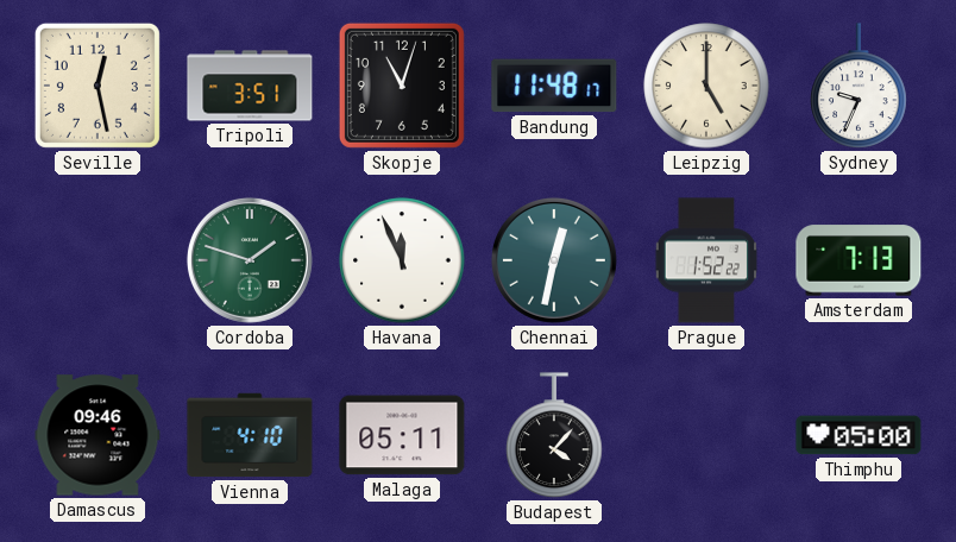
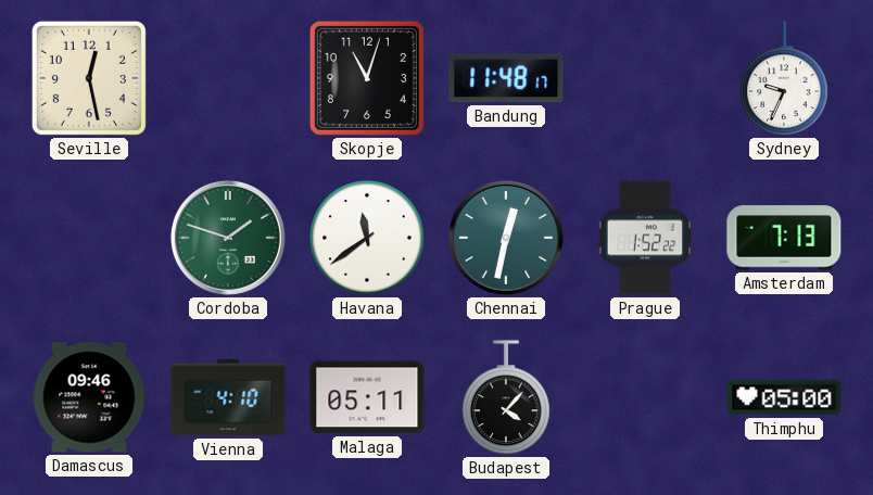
Tripoli: 3:51 -> none
Leipzig: 5:00 -> none
Havana: 11:56 -> 11:39
